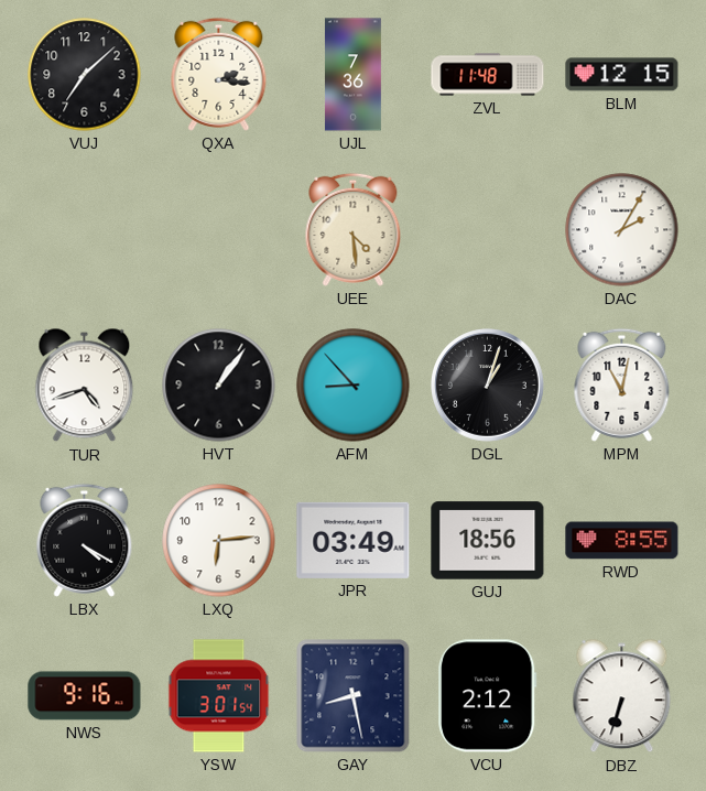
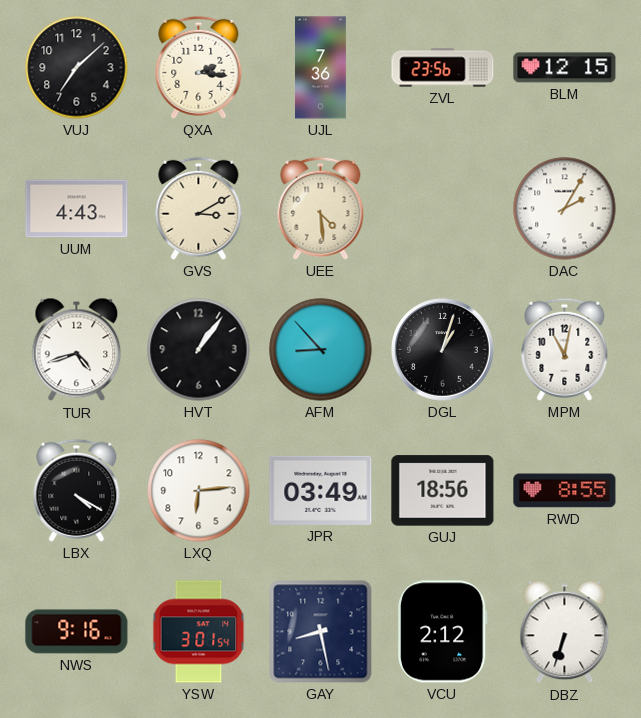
ZVL: 11:48 -> 23:56
UUM: none -> 4:43
GVS: none -> 3:10
